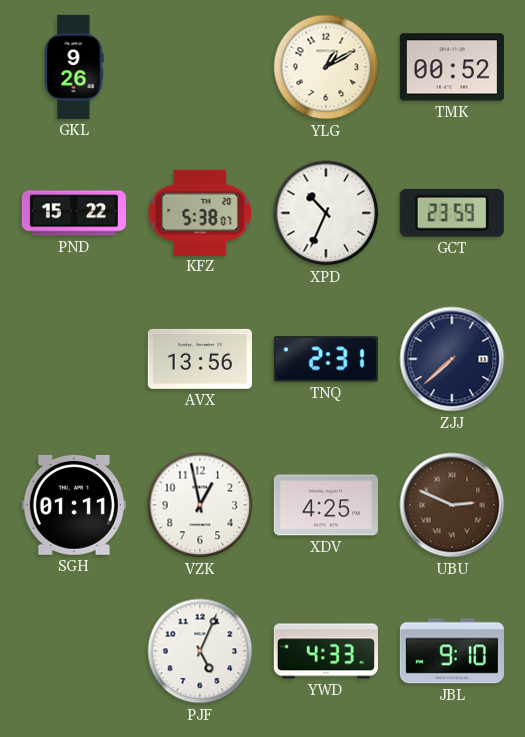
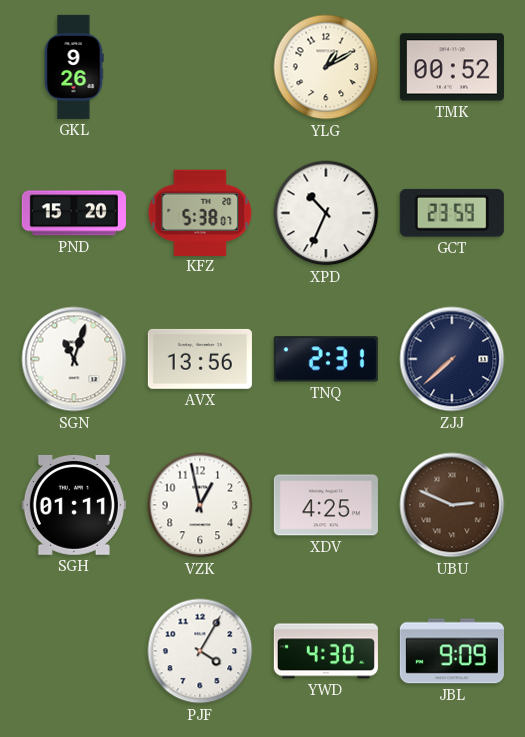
PND: 15:22 -> 15:20
SGN: none -> 11:03
PJF: 5:04 -> 4:05
YWD: 4:33 -> 4:30
JBL: 9:10 -> 9:09
